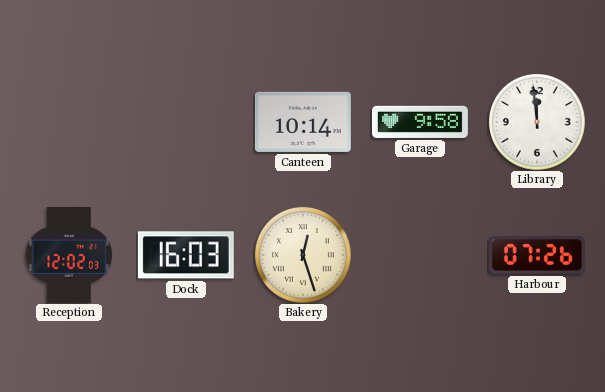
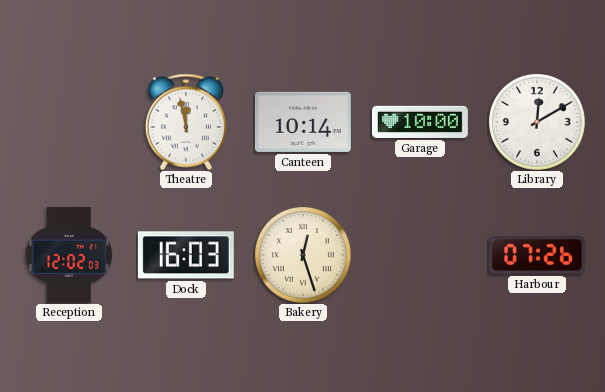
Theatre: none -> 11:58
Garage: 9:58 -> 10:00
Library: 11:59 -> 12:10
